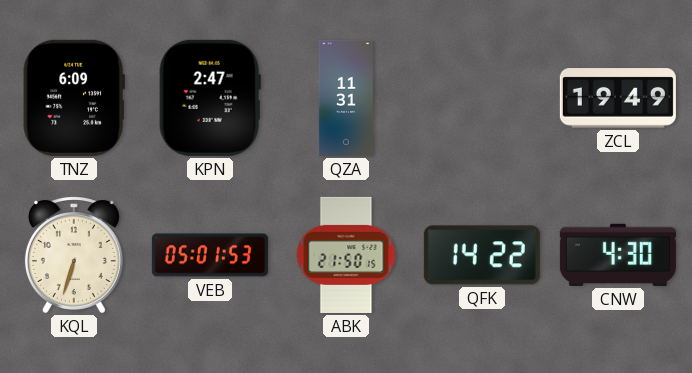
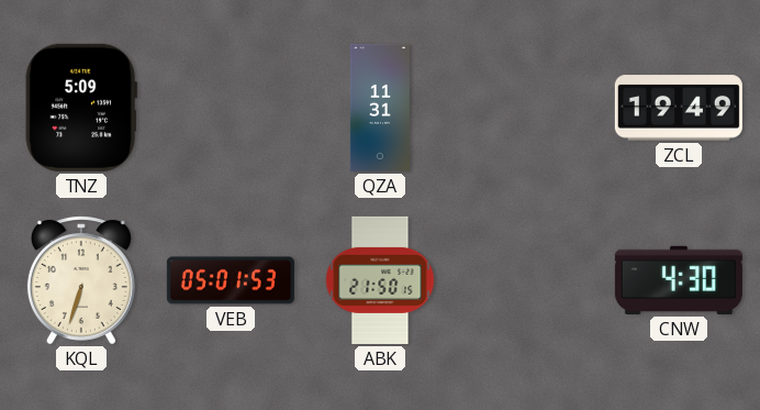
TNZ: 6:09 -> 5:09
KPN: 2:47 -> none
QFK: 14:22 -> none
